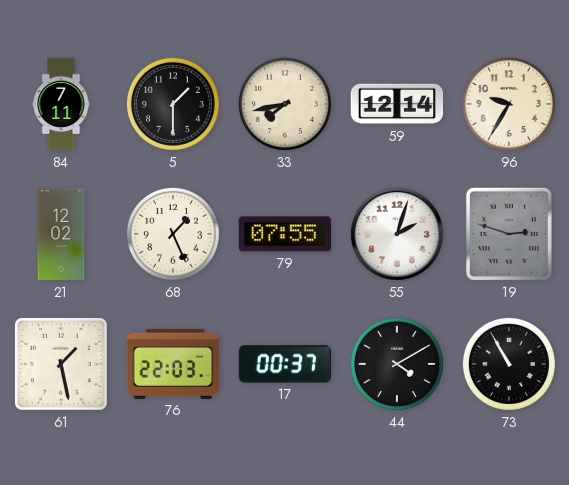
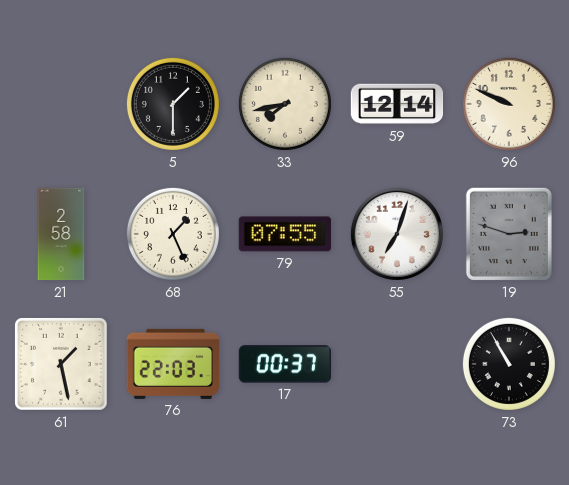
84: 7:11 -> none
96: 9:35 -> 9:49
21: 12:02 -> 2:58
55: 2:03 -> 7:03
44: 4:10 -> none
